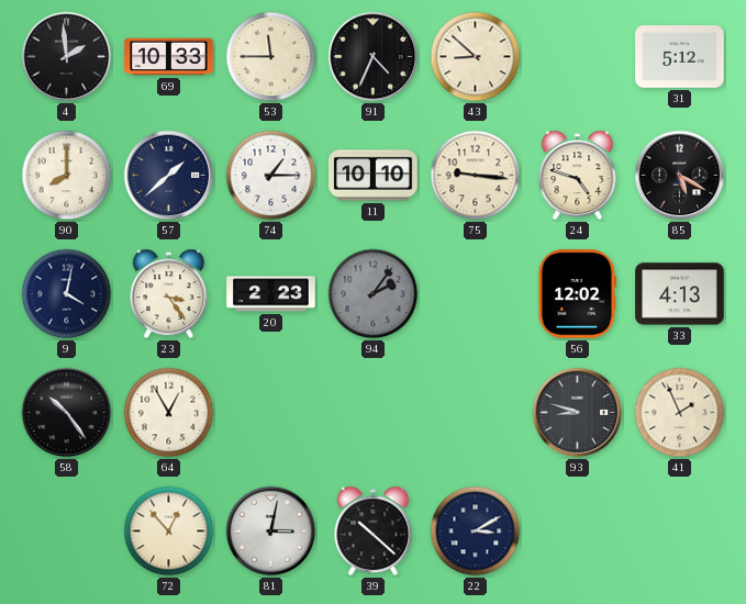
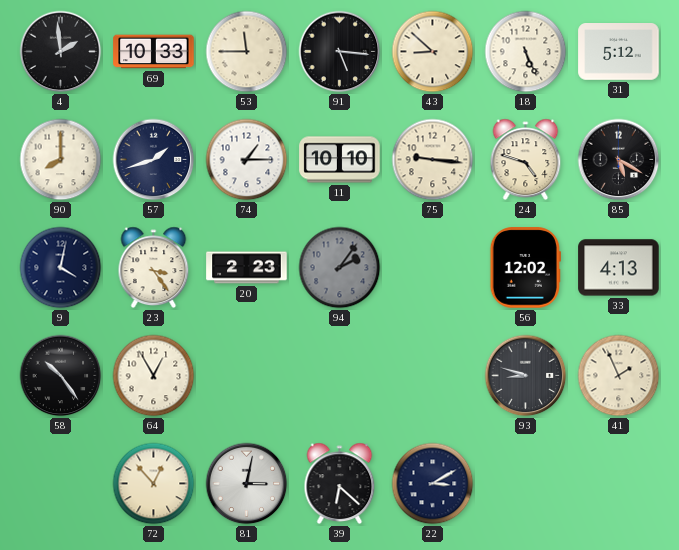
91: 4:34 -> 5:16
18: none -> 5:26
57: 1:38 -> 1:42
39: 10:22 -> 6:22
